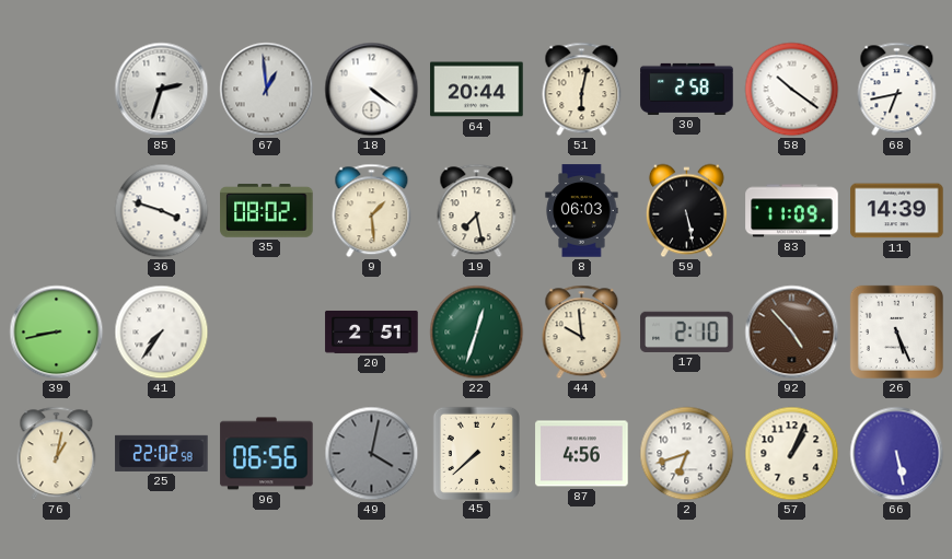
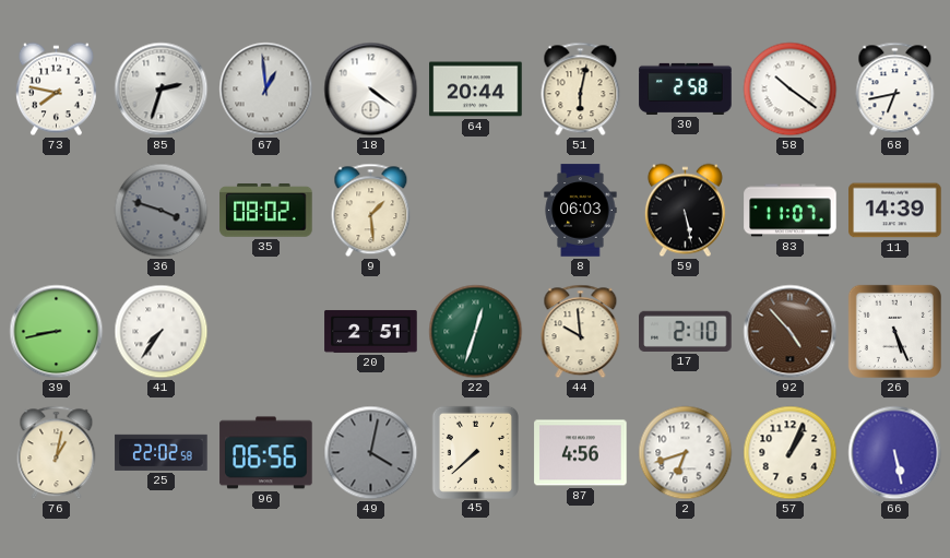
73: none -> 7:47
36 dial: white -> grey
19: 7:28 -> none
83: 11:09 -> 11:07
